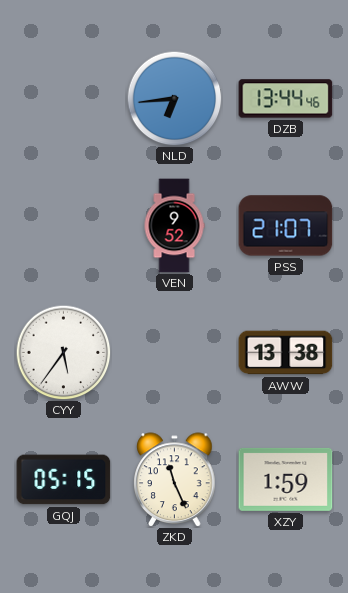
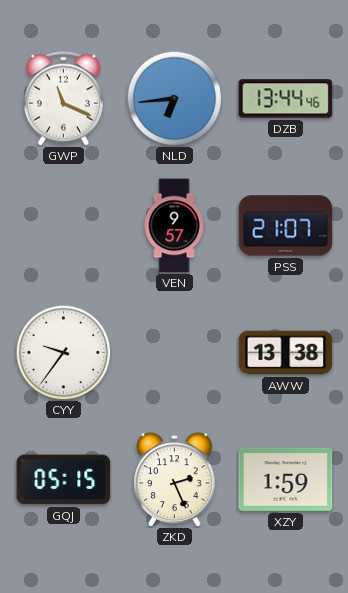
GWP: none -> 11:19
VEN: 9:52 -> 9:57
CYY: 5:36 -> 9:36
ZKD: 11:26 -> 2:26
